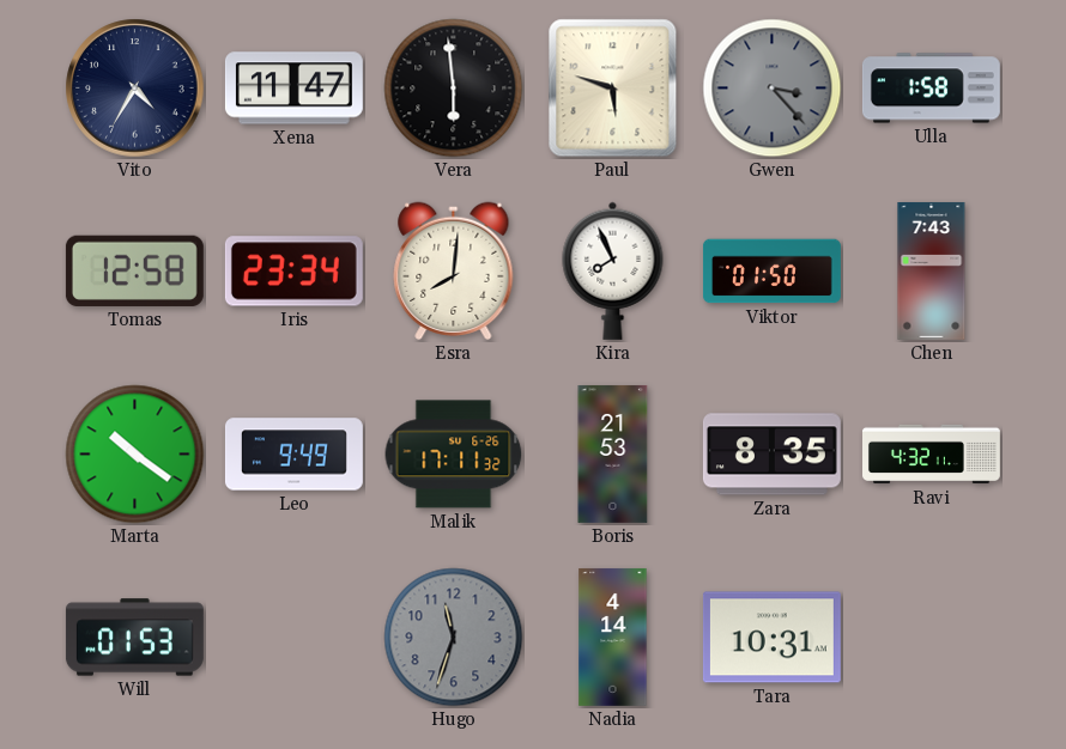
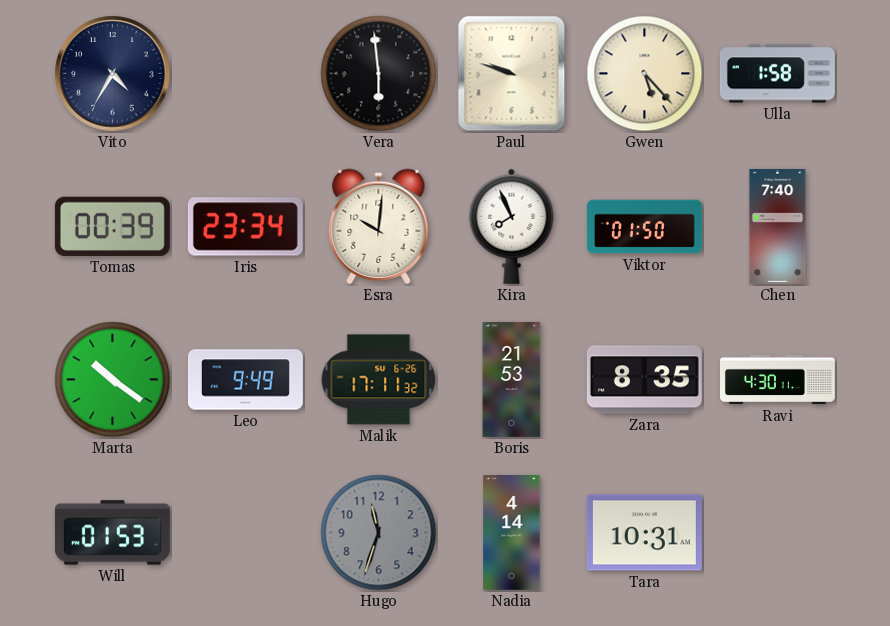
Xena: 11:47 -> none
Paul: 5:48 -> 9:48
Gwen: 3:23 -> 5:23
Gwen dial: grey -> cream
Tomas: 12:58 -> 00:39
Esra: 8:01 -> 10:01
Chen: 7:43 -> 7:40
Ravi: 4:32 -> 4:30
